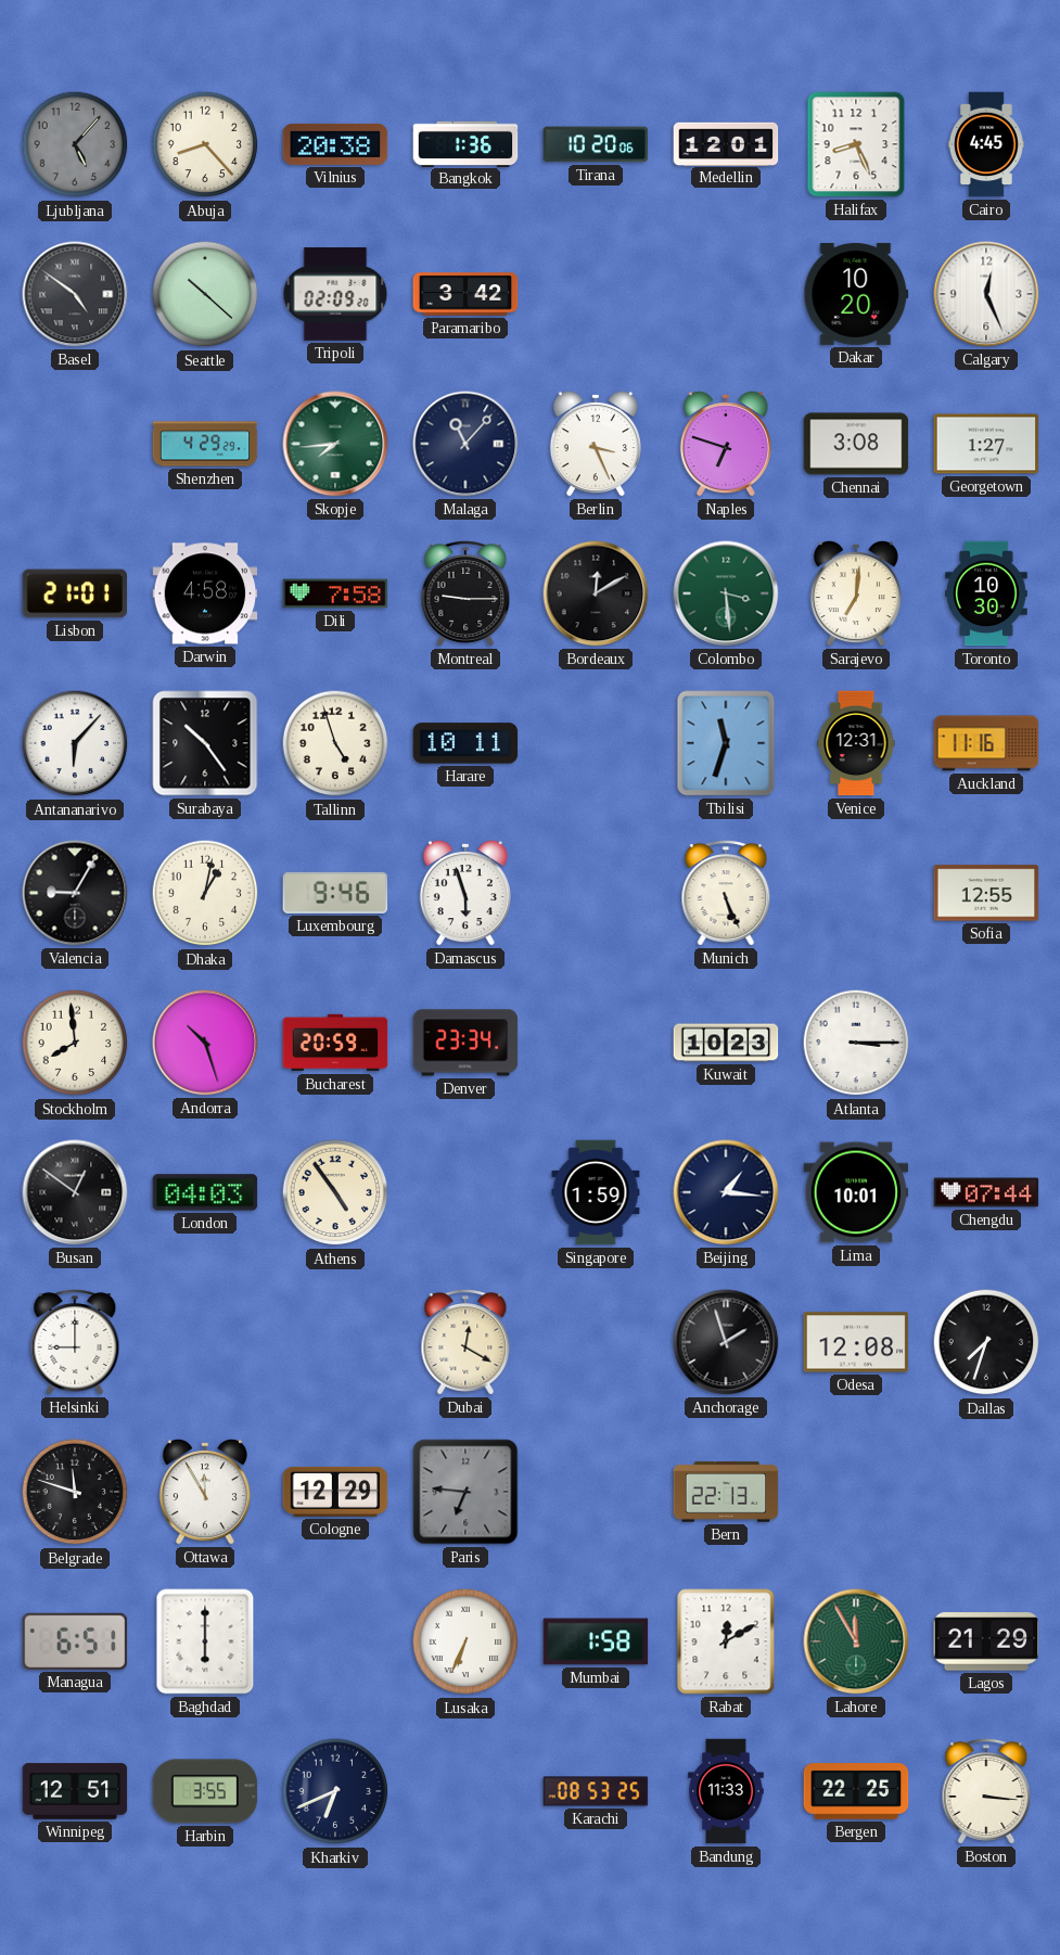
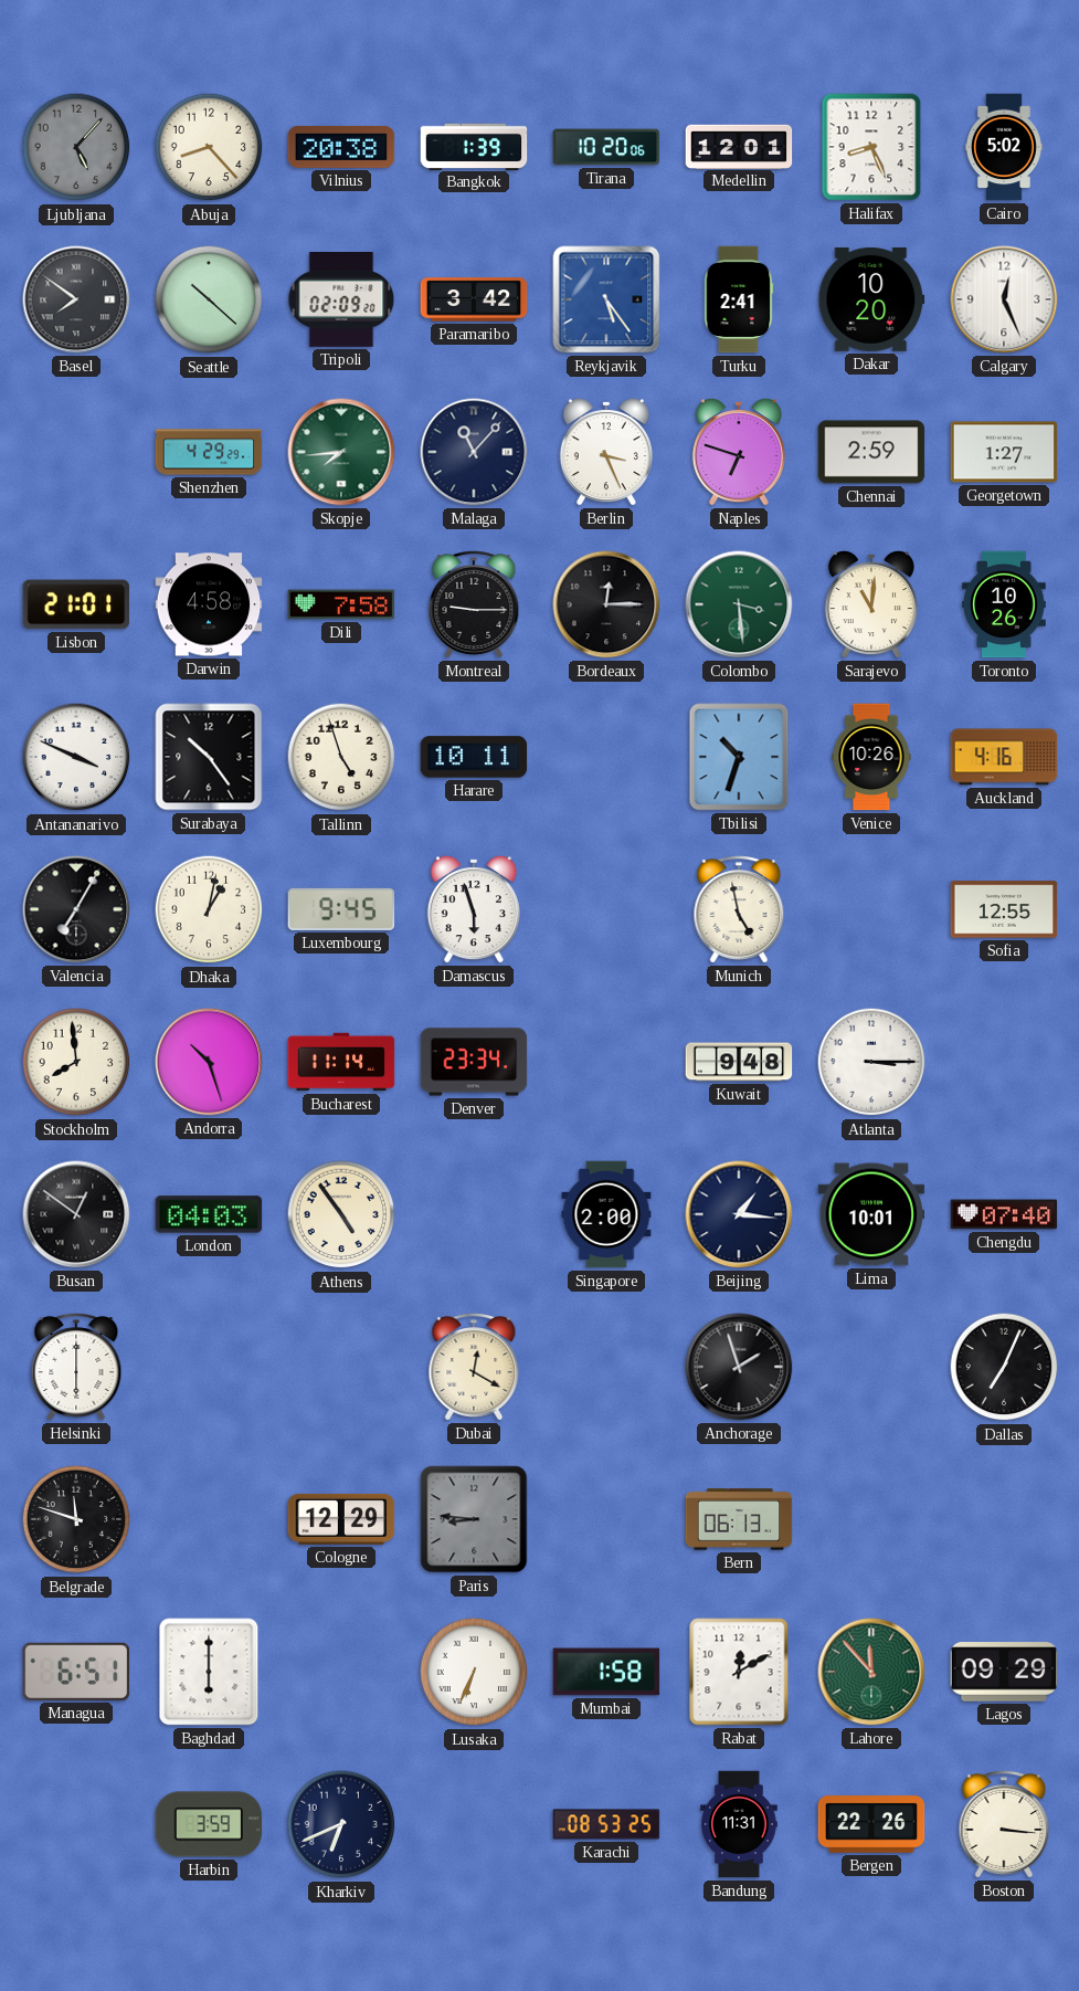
Bangkok: 1:36 -> 1:39
Cairo: 4:45 -> 5:02
Basel: 4:51 -> 7:51
Reykjavik: none -> 5:24
Turku: none -> 2:41
Chennai: 3:08 -> 2:59
Bordeaux: 12:10 -> 12:15
Sarajevo: 7:01 -> 11:01
Toronto: 10:30 -> 10:26
Antananarivo: 6:07 -> 3:49
Tbilisi: 11:33 -> 10:33
Venice: 12:31 -> 10:26
Auckland: 11:16 -> 4:16
Valencia: 9:05 -> 7:05
Luxembourg: 9:46 -> 9:45
Munich: 5:26 -> 4:58
Bucharest: 20:59 -> 11:14
Kuwait: 10:23 -> 9:48
Singapore: 1:59 -> 2:00
Chengdu: 07:44 -> 07:40
Helsinki: 9:00 -> 6:00
Odesa: 12:08 -> none
Dallas: 7:33 -> 7:04
Ottawa: 11:55 -> none
Paris: 6:46 -> 8:46
Bern: 22:13 -> 06:13
Lahore: 11:55 -> 11:53
Lagos: 21:29 -> 09:29
Winnipeg: 12:51 -> none
Harbin: 3:55 -> 3:59
Bandung: 11:33 -> 11:31
Bergen: 22:25 -> 22:26
